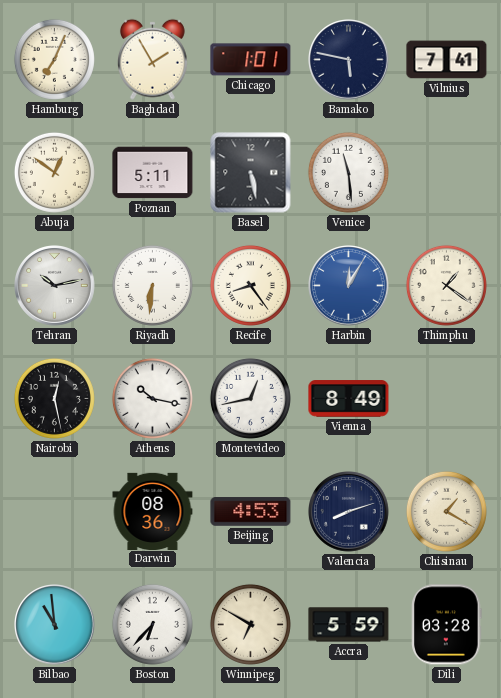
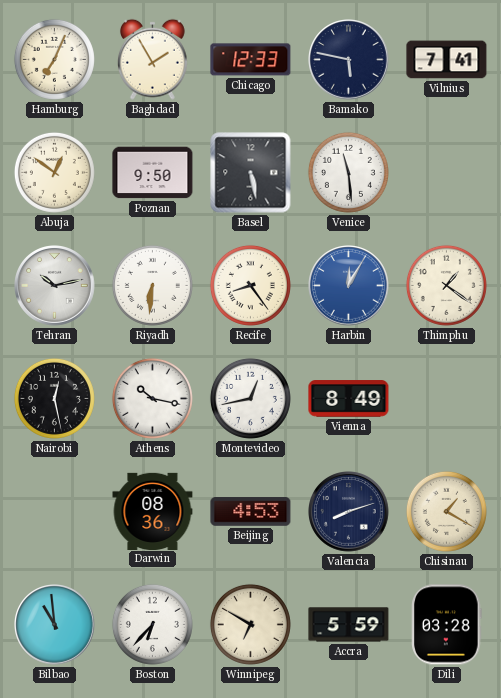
Chicago: 1:01 -> 12:33
Poznan: 5:11 -> 9:50
